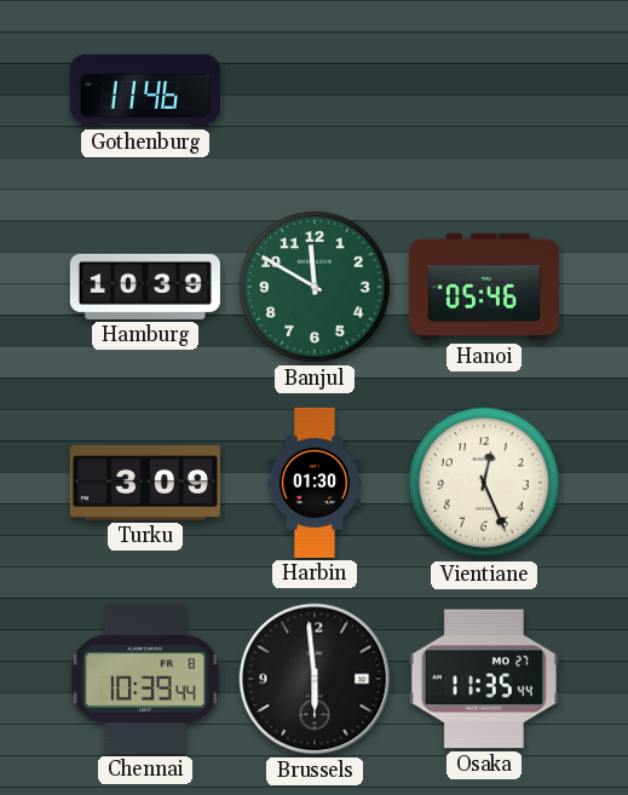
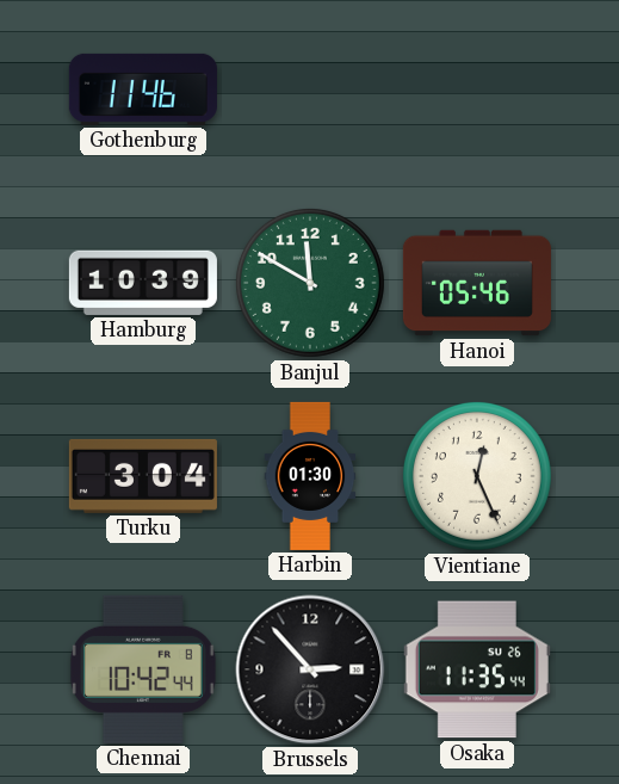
Turku: 3:09 -> 3:04
Chennai: 10:39 -> 10:42
Brussels: 5:59 -> 2:53
Osaka date: MO 27 -> SU 26
